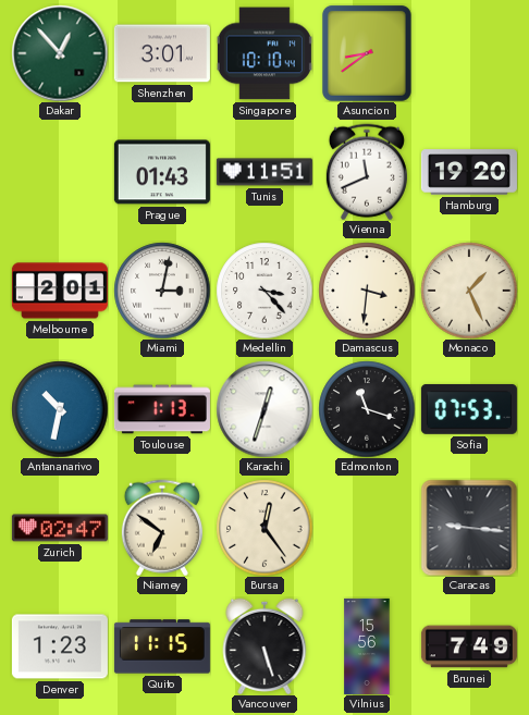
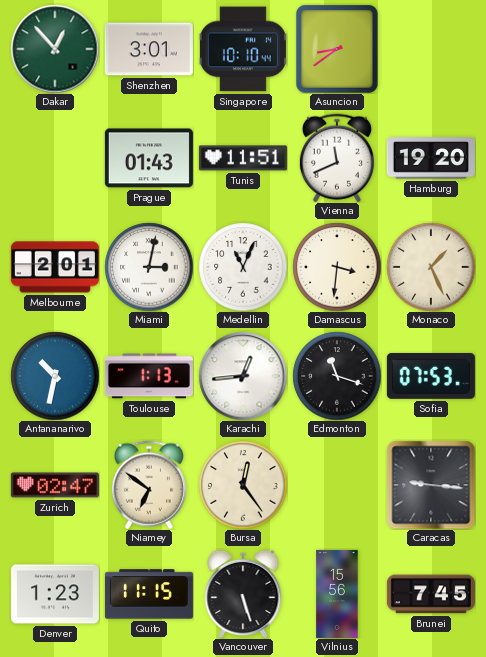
Medellin: 3:23 -> 11:04
Karachi: 12:33 -> 12:44
Brunei: 7:49 -> 7:45
